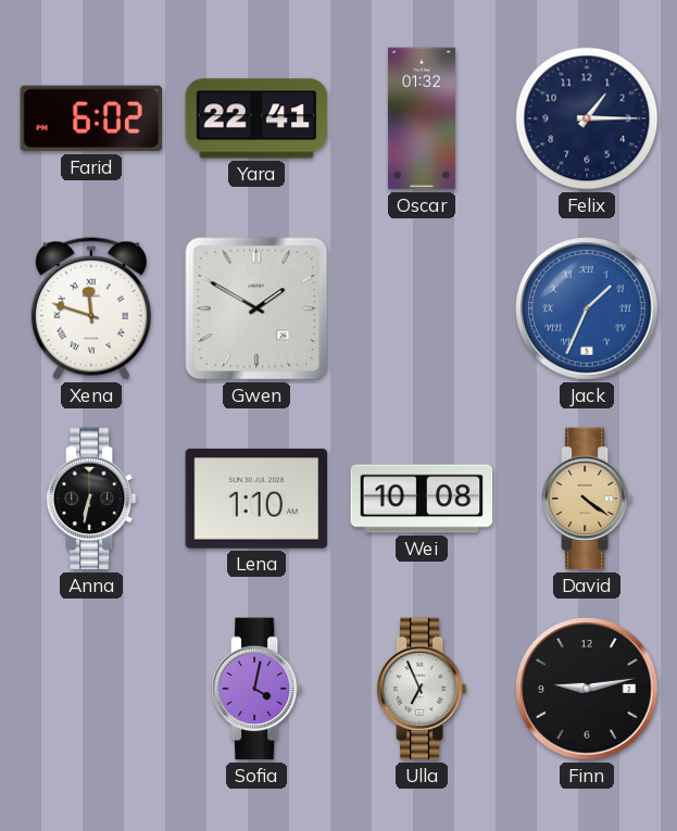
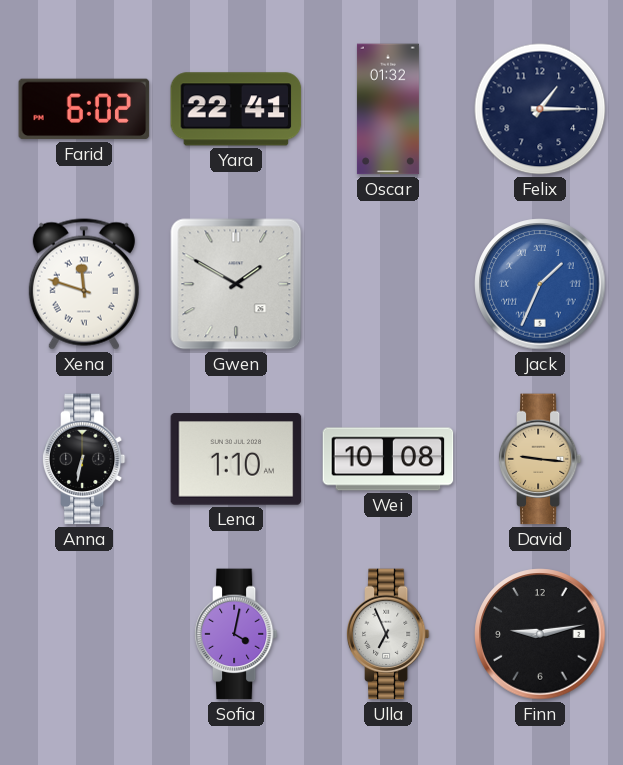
David: 4:21 -> 9:16
